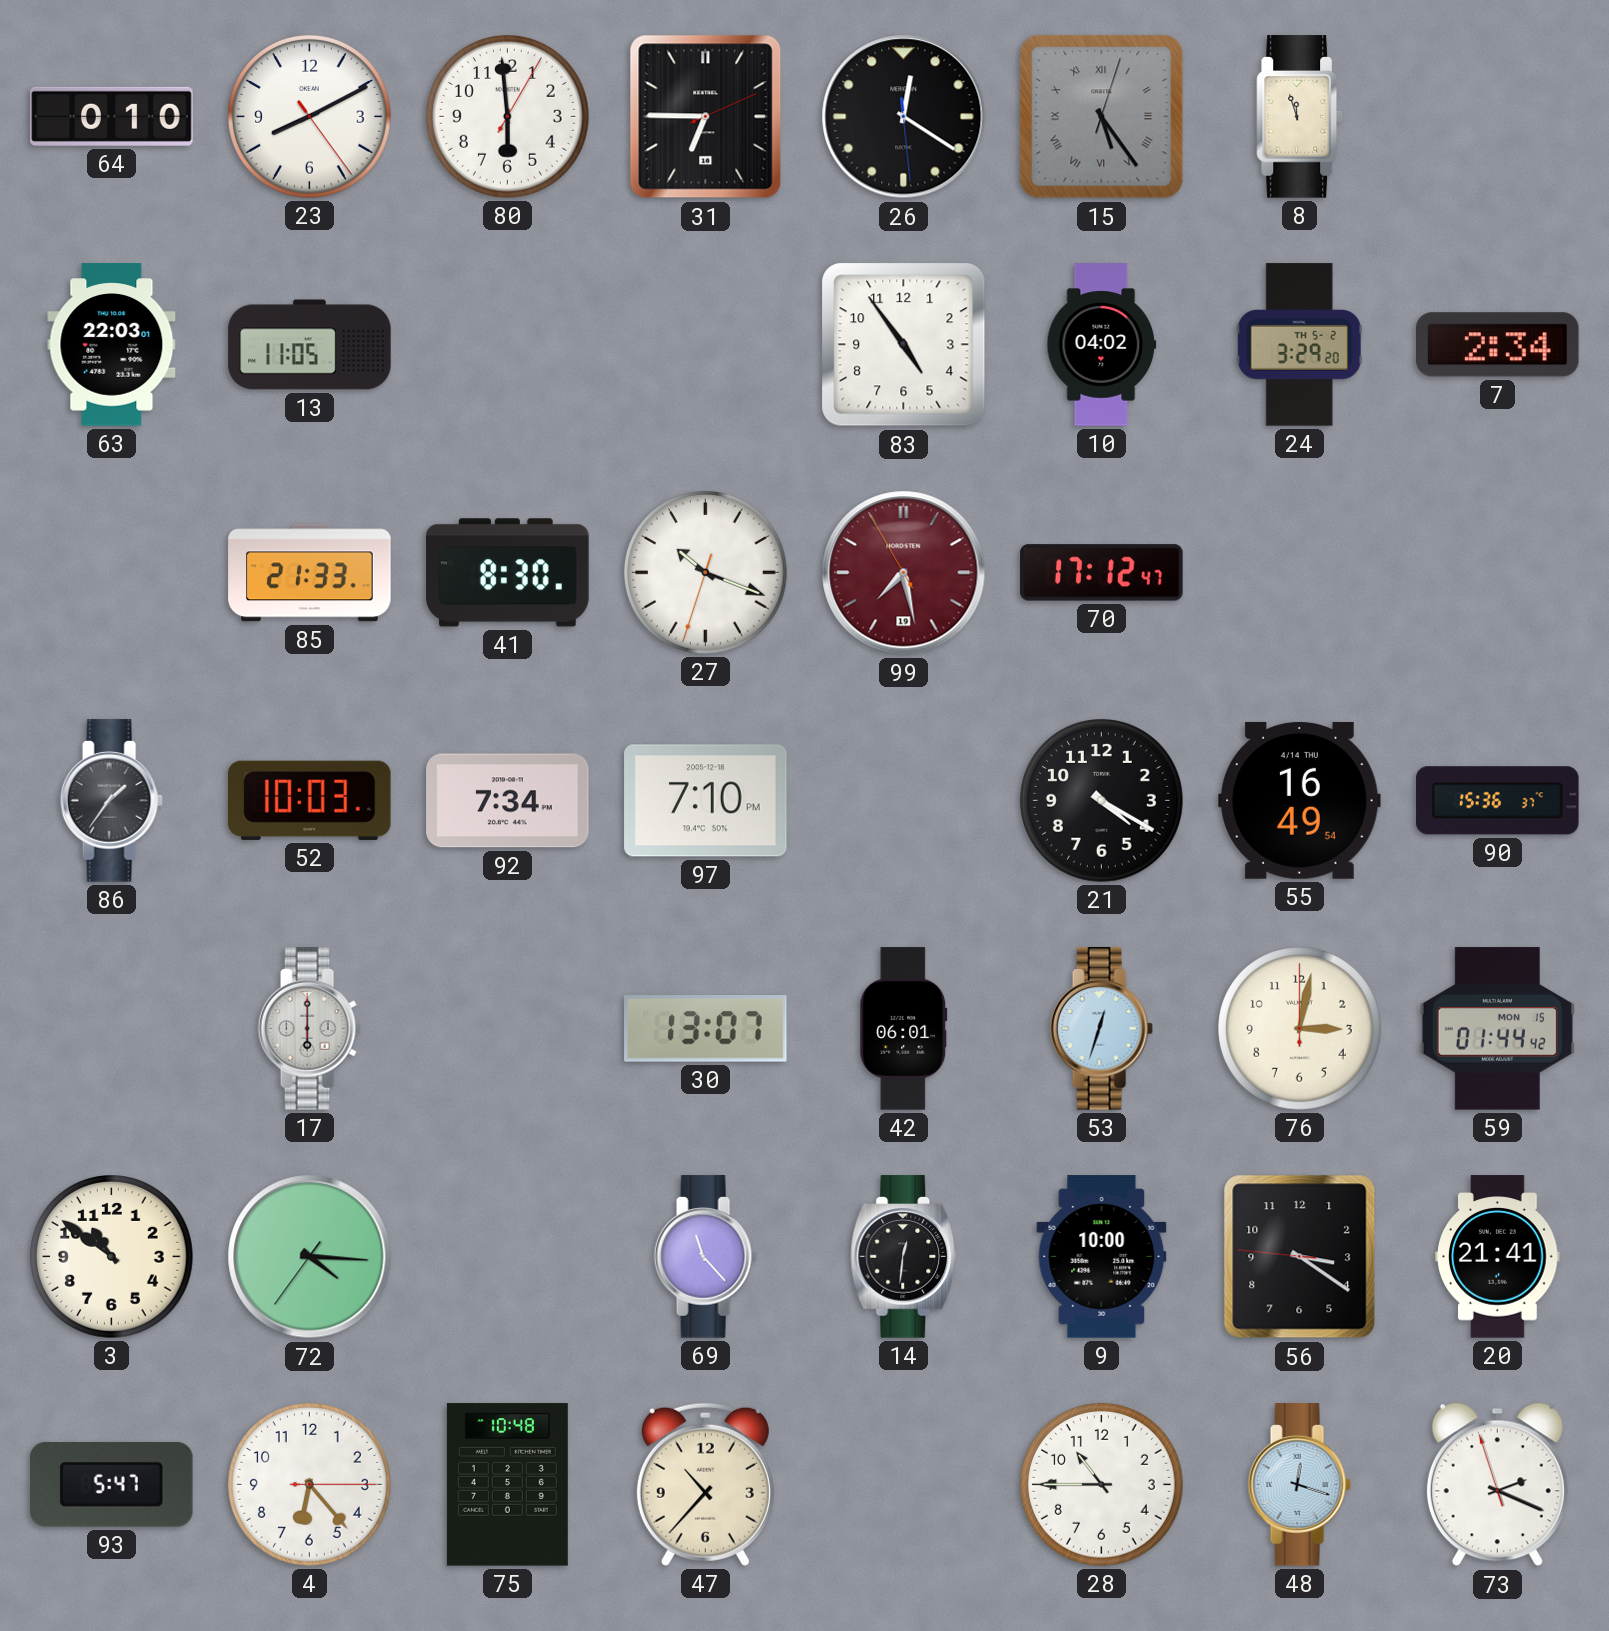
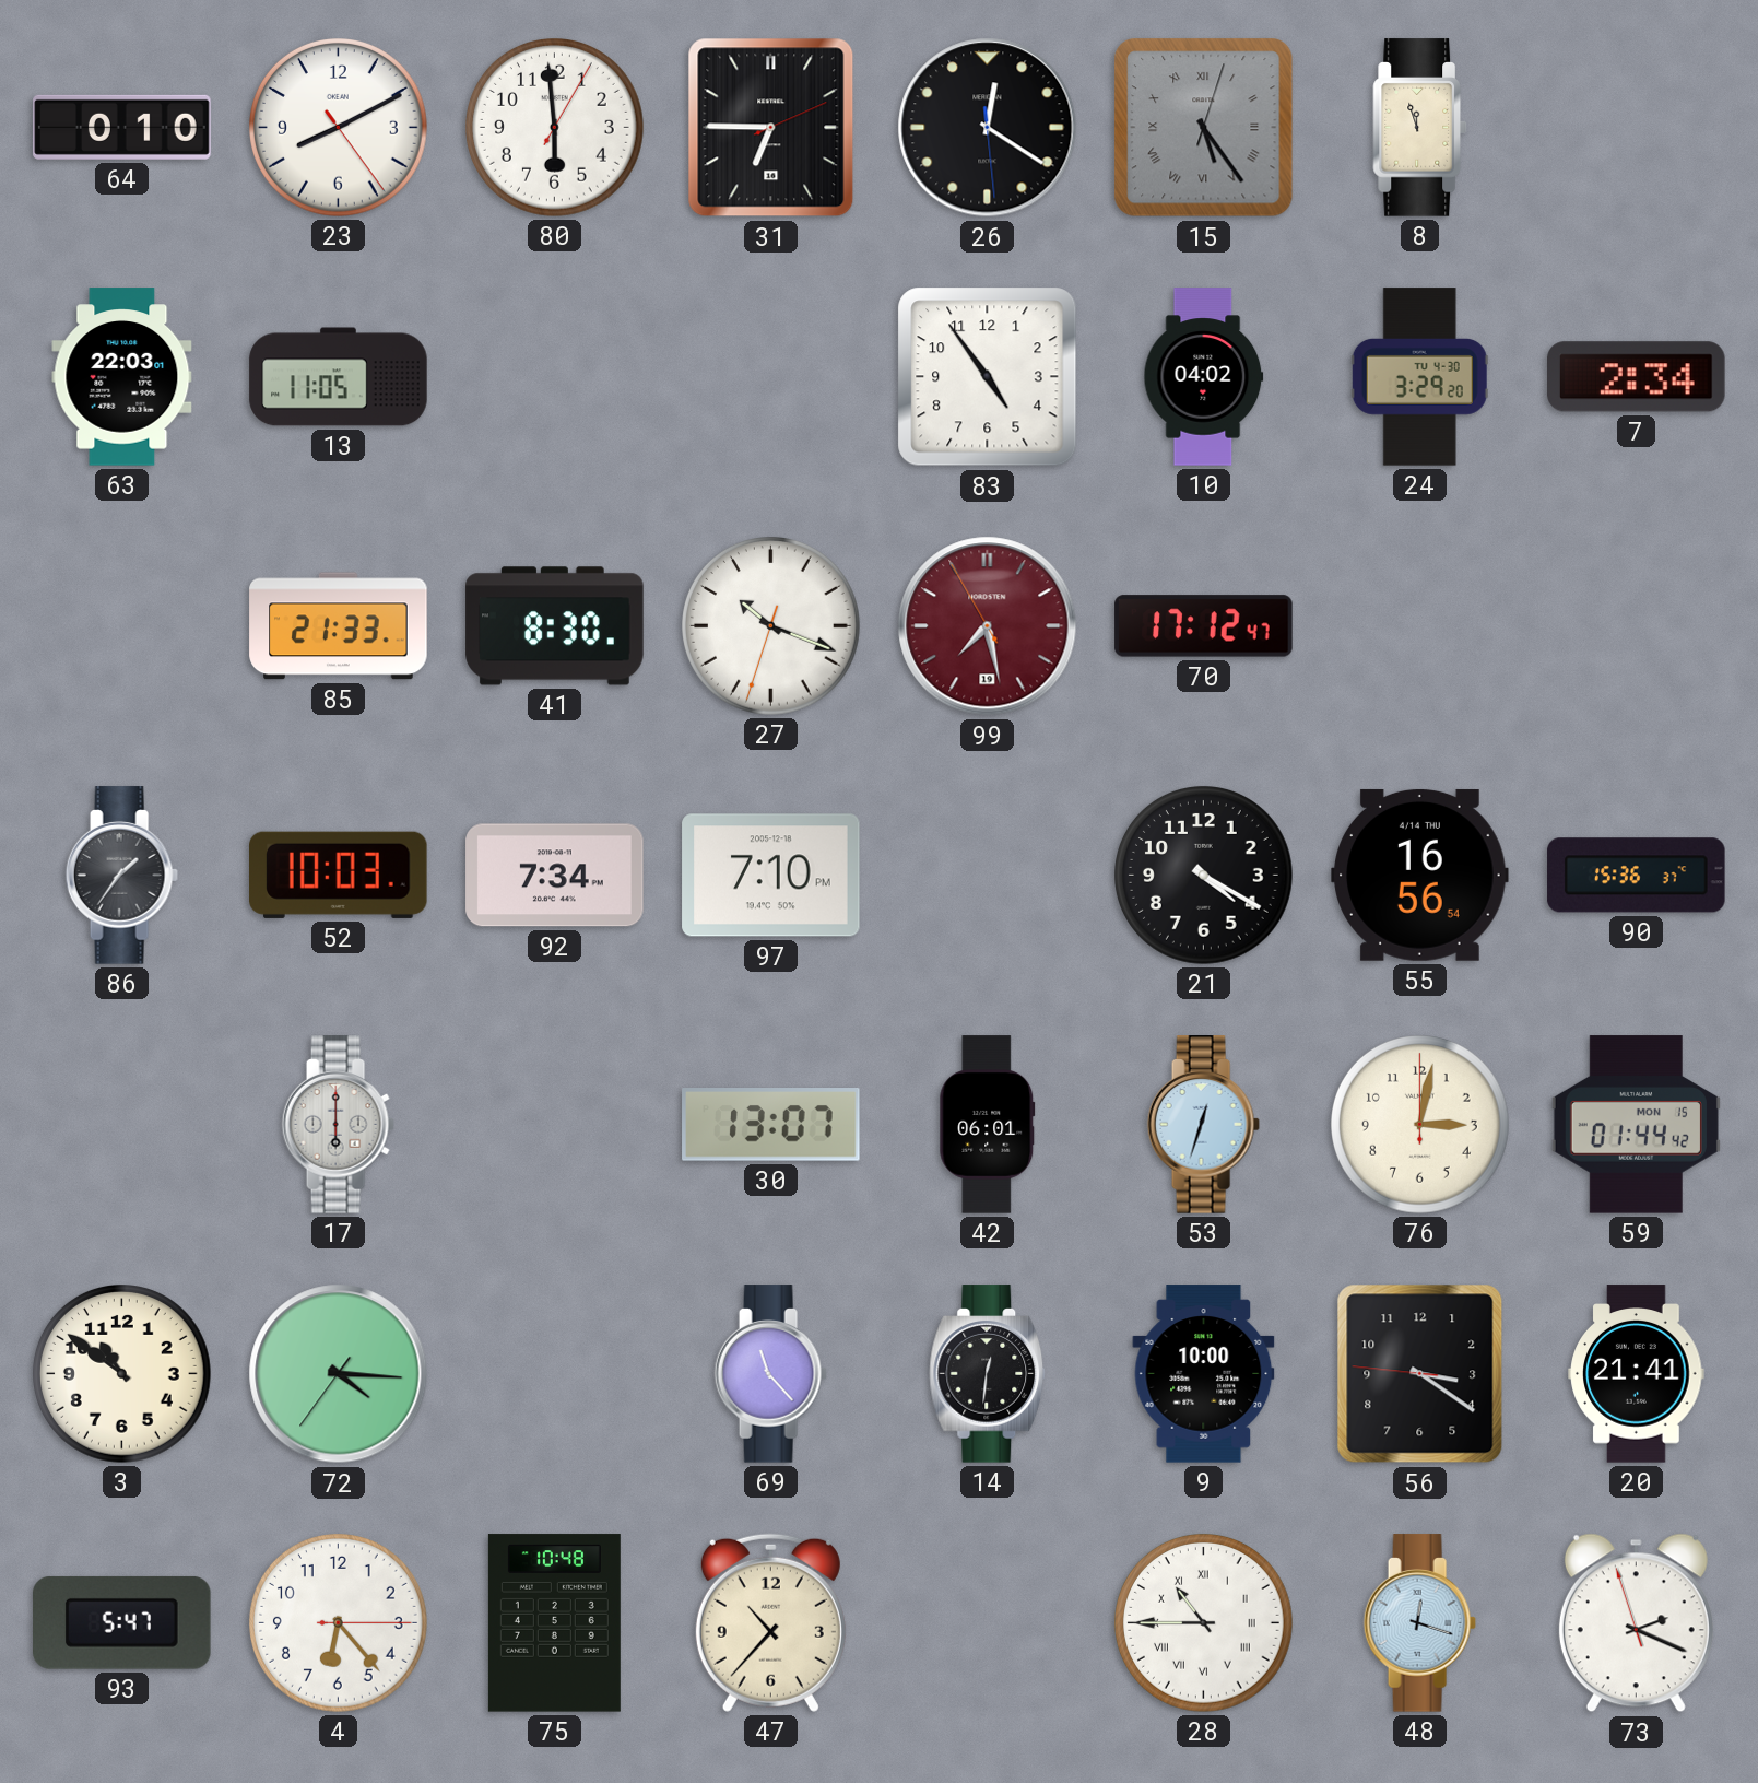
24 date: TH 5-2 -> TU 4-30
55: 16:49 -> 16:56
28 numerals: Arabic -> Roman
